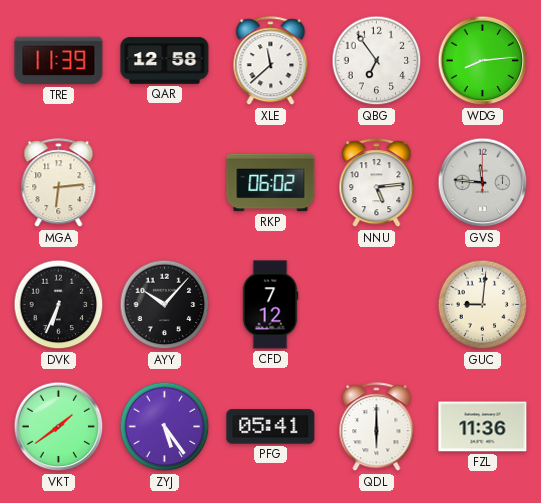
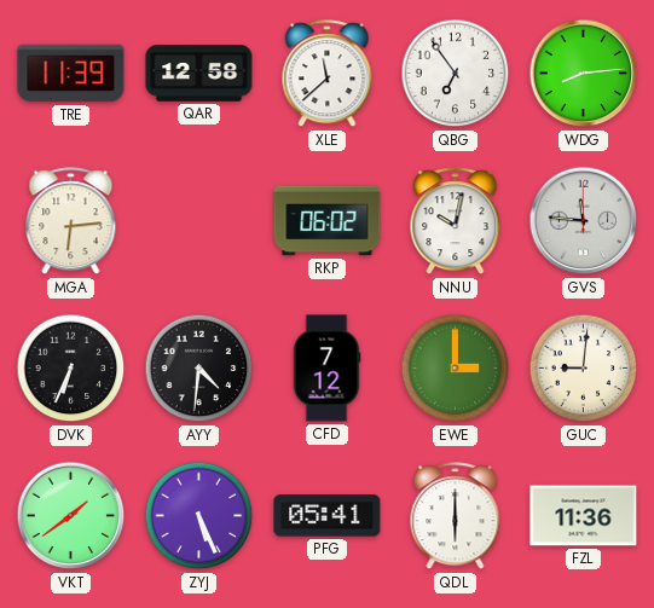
NNU: 5:14 -> 10:02
AYY: 10:07 -> 4:31
EWE: none -> 3:00
ZYJ: 5:24 -> 5:26
